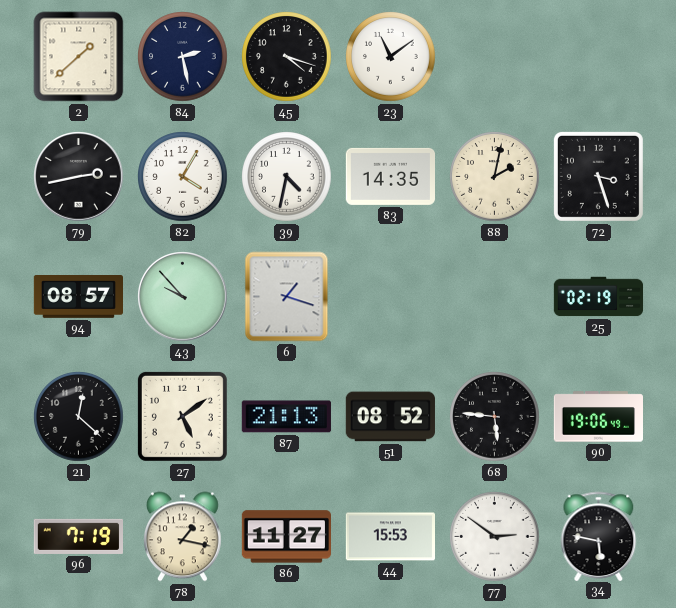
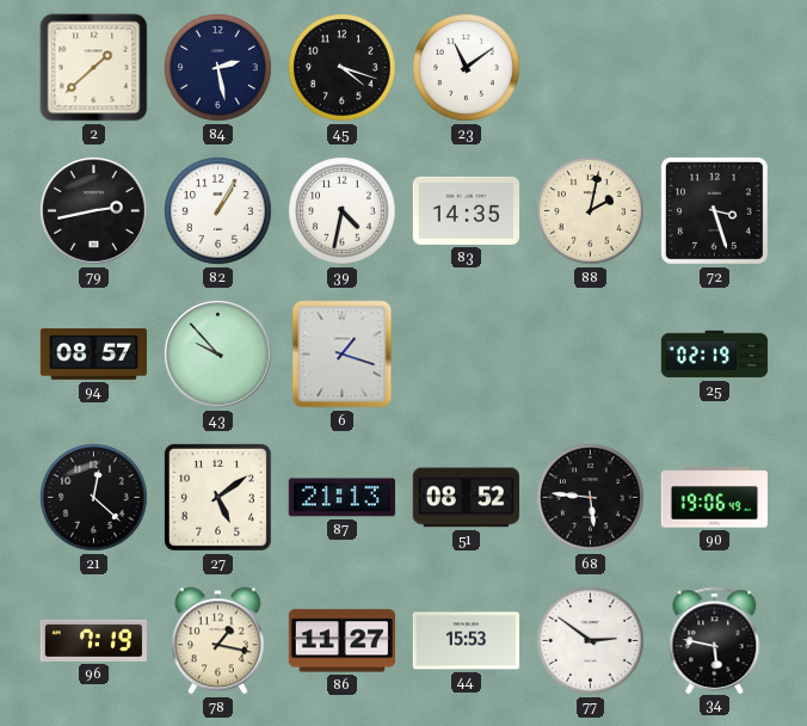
82: 4:05 -> 1:05
